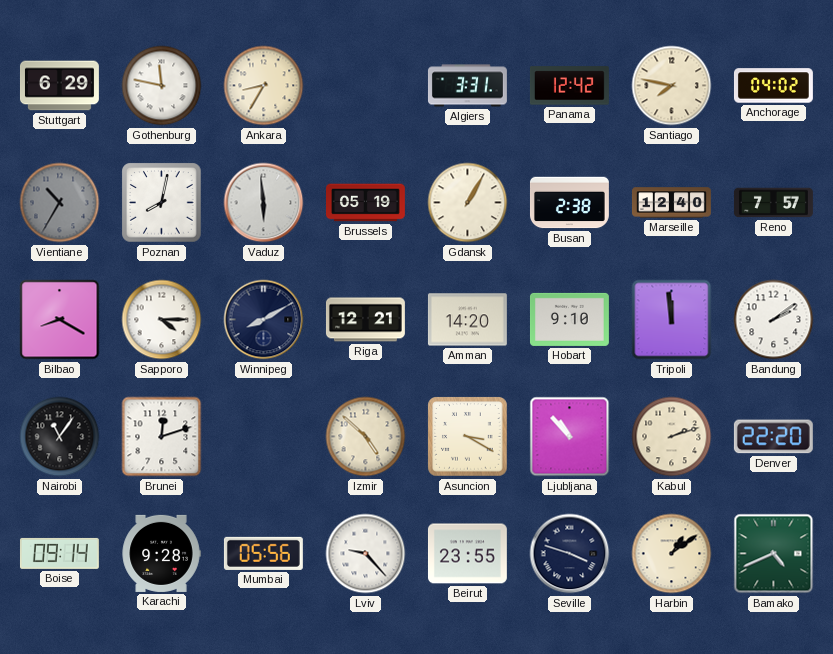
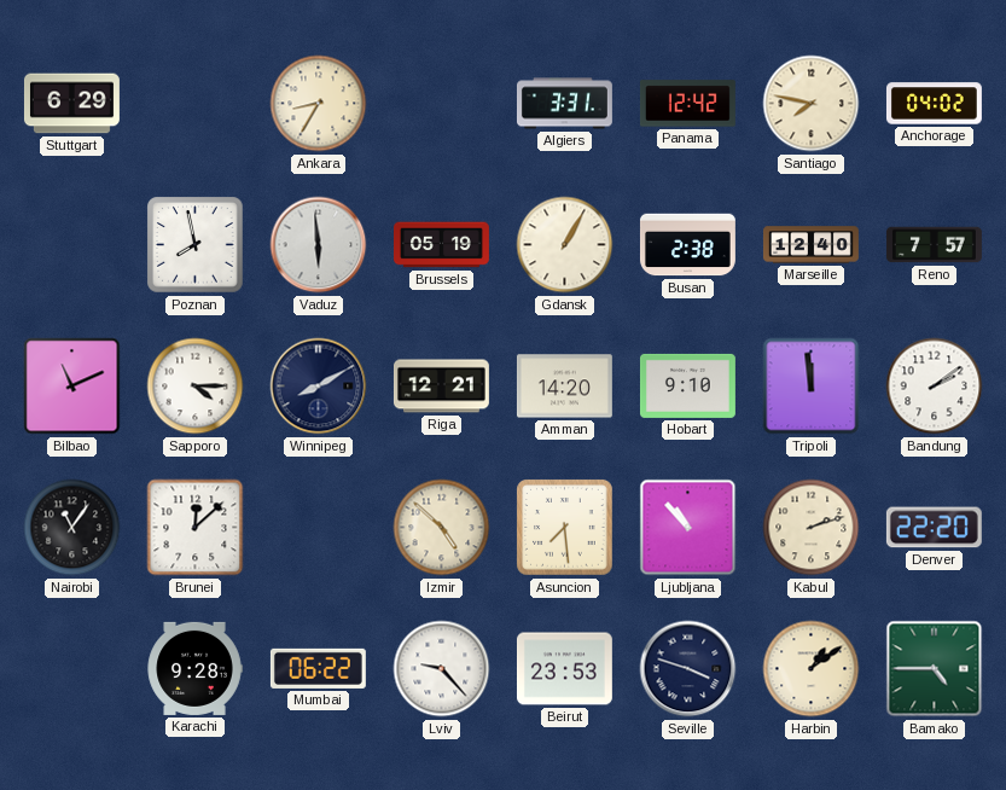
Gothenburg: 11:47 -> none
Vientiane: 10:35 -> none
Poznan: 8:02 -> 7:58
Bilbao: 8:20 -> 11:11
Brunei: 12:12 -> 12:08
Asuncion: 3:20 -> 7:29
Boise: 09:14 -> none
Mumbai: 05:56 -> 06:22
Beirut: 23:55 -> 23:53
Bamako: 4:41 -> 4:45
